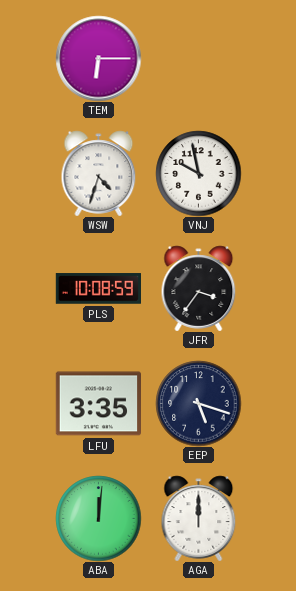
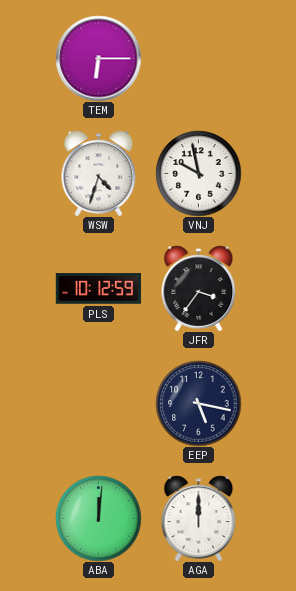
PLS: 10:08 -> 10:12
LFU: 3:35 -> none
EEP: 5:18 -> 5:17
